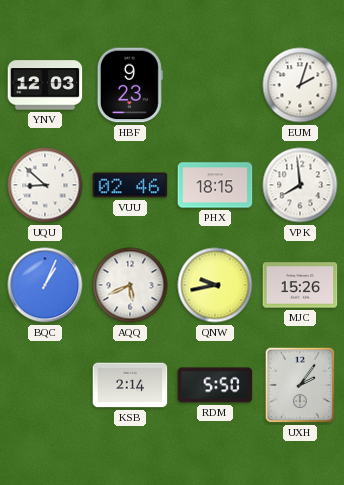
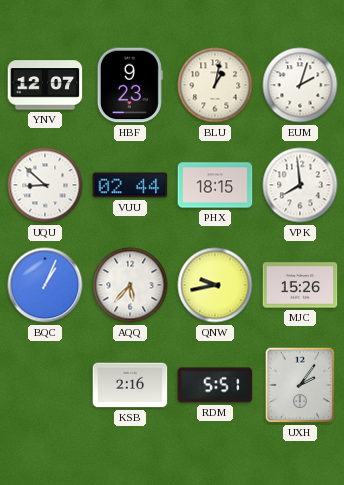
YNV: 12:03 -> 12:07
BLU: none -> 1:02
VUU: 02:46 -> 02:44
AQQ: 5:41 -> 5:37
KSB: 2:14 -> 2:16
RDM: 5:50 -> 5:51
